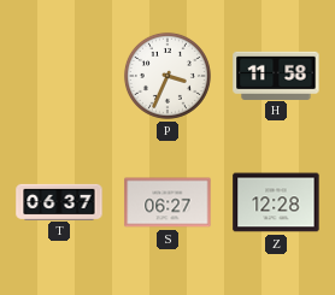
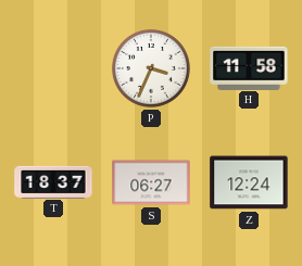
T: 06:37 -> 18:37
Z: 12:28 -> 12:24
